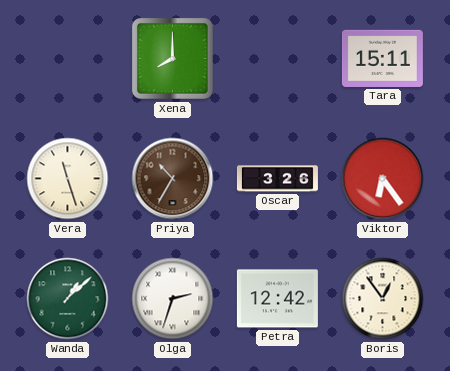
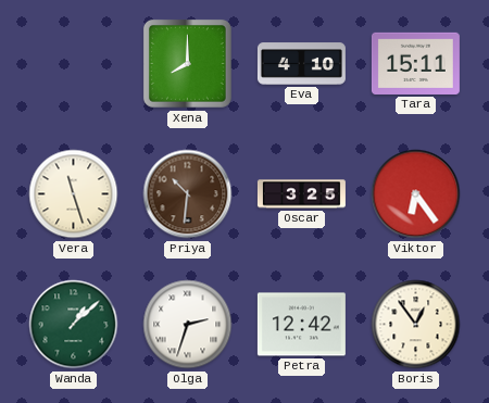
Eva: none -> 4:10
Priya: 10:35 -> 10:31
Oscar: 3:26 -> 3:25
